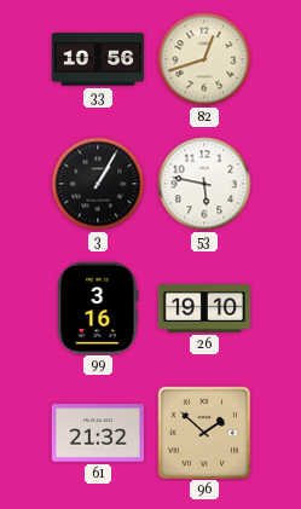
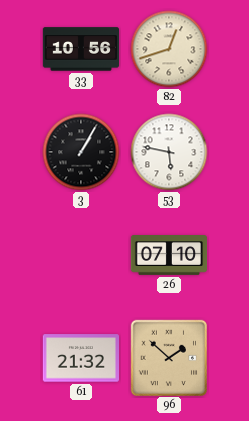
99: 3:16 -> none
26: 19:10 -> 07:10
